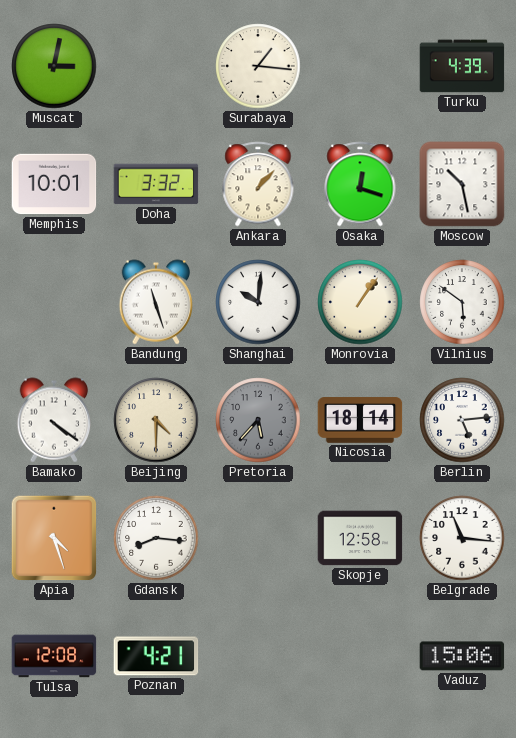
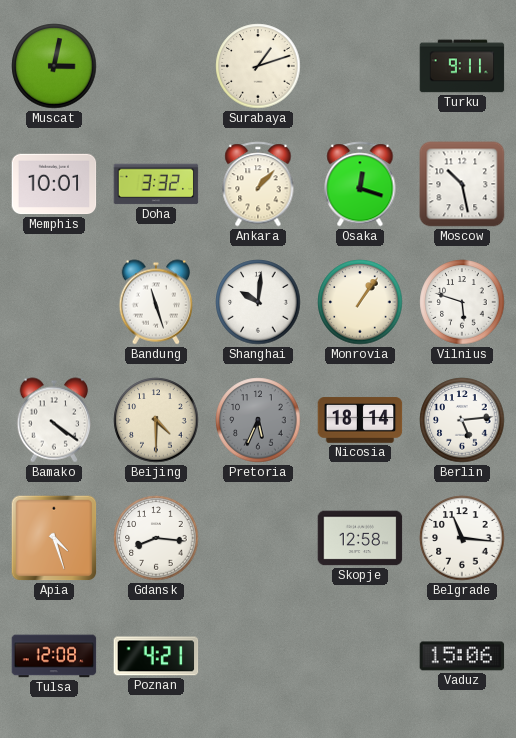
Surabaya: 1:16 -> 1:12
Turku: 4:39 -> 9:11
Vilnius: 5:51 -> 5:48
Pretoria: 5:37 -> 5:34
